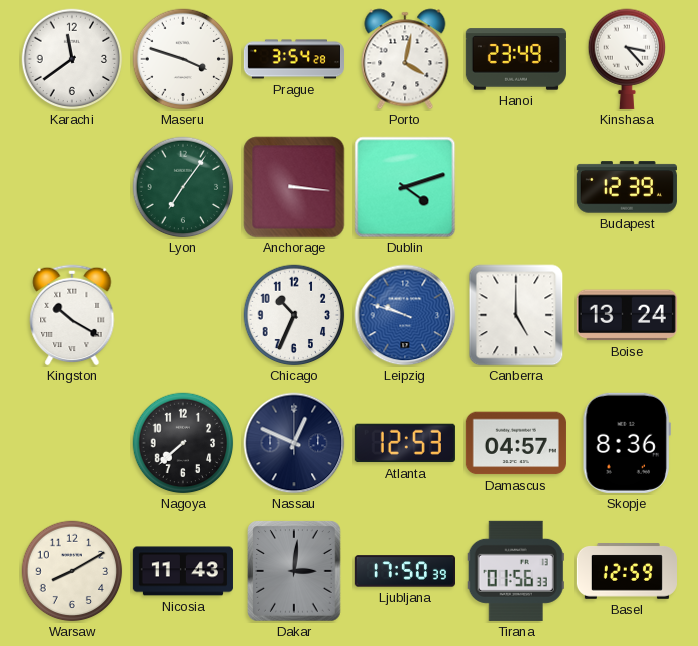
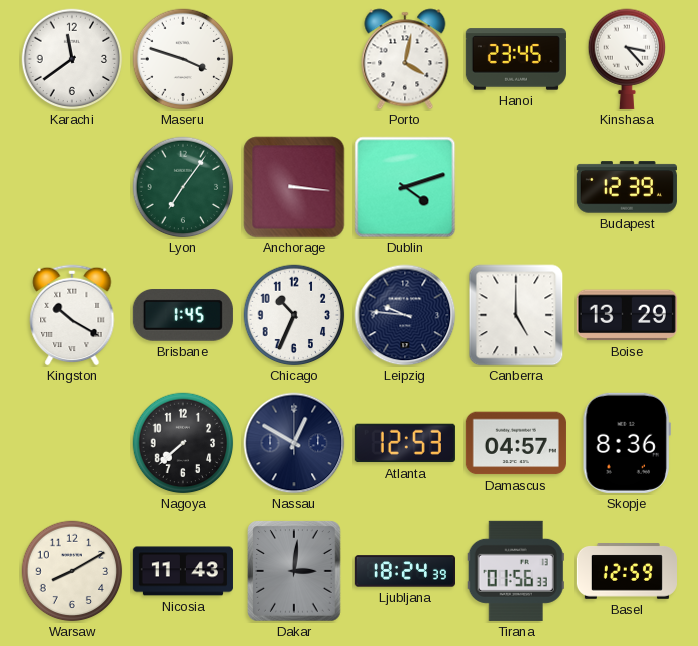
Prague: 3:54 -> none
Hanoi: 23:49 -> 23:45
Brisbane: none -> 1:45
Leipzig: 9:48 -> 9:46
Leipzig dial: blue -> navy
Boise: 13:24 -> 13:29
Nassau: 12:49 -> 12:50
Ljubljana: 17:50 -> 18:24
